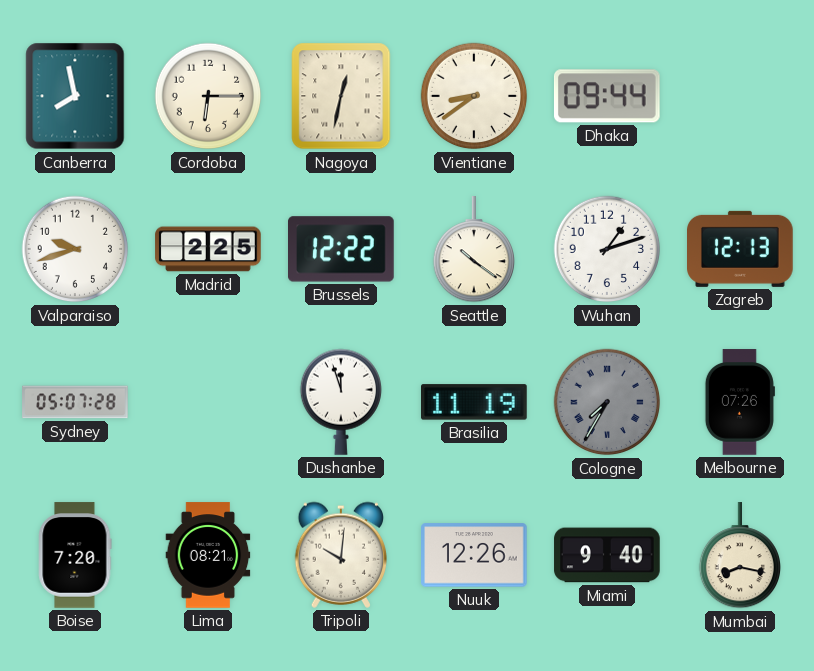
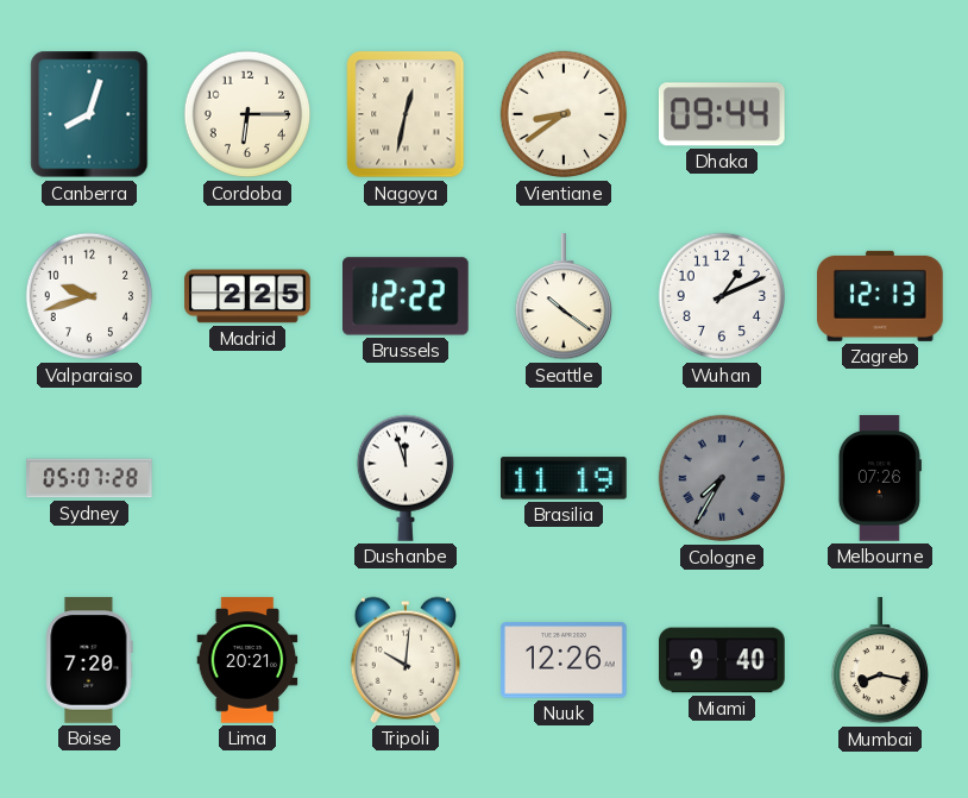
Canberra: 7:58 -> 8:03
Wuhan: 1:12 -> 1:11
Lima: 08:21 -> 20:21
